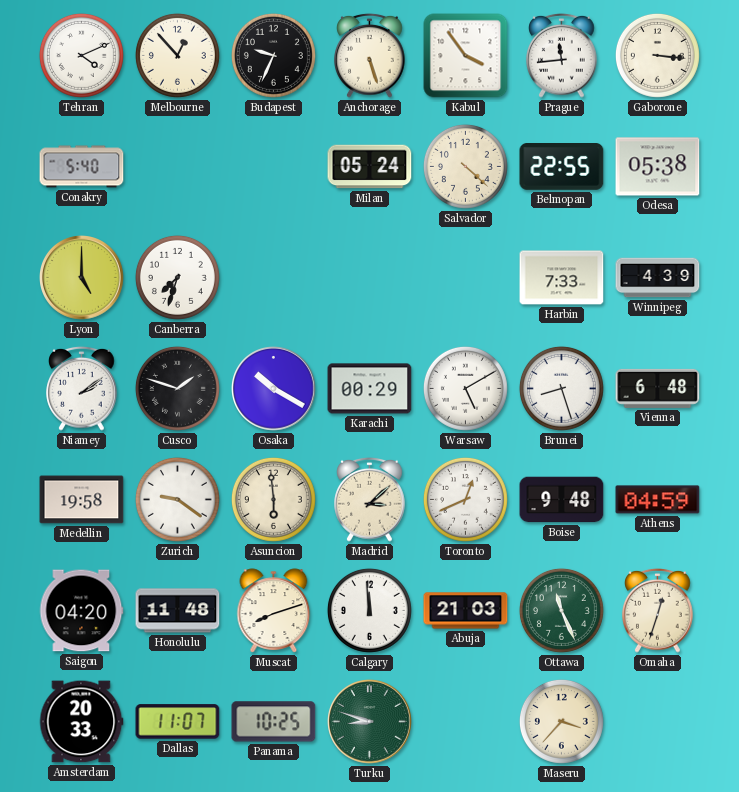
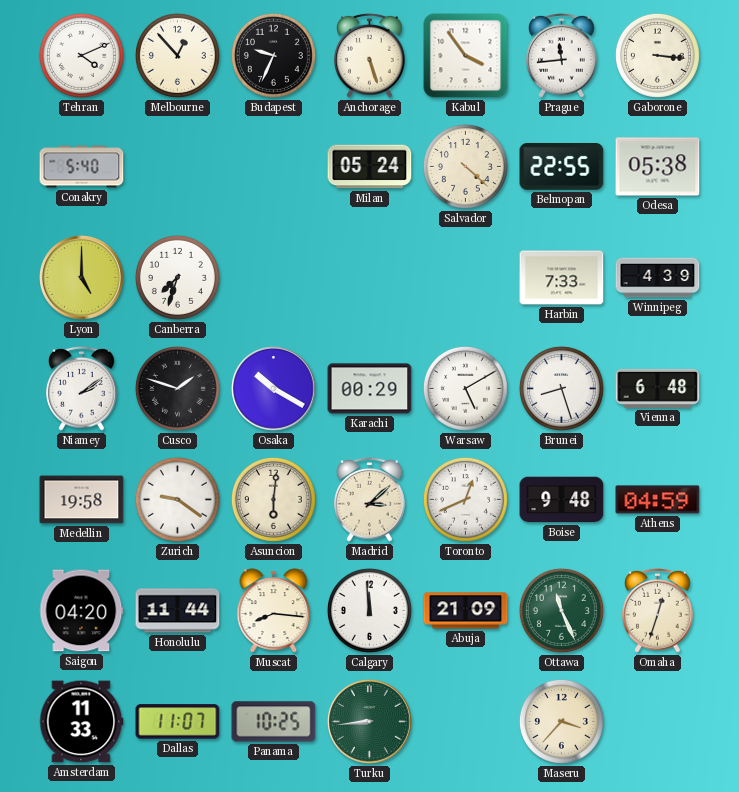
Asuncion: 5:59 -> 6:01
Honolulu: 11:48 -> 11:44
Muscat: 8:12 -> 8:16
Abuja: 21:03 -> 21:09
Amsterdam: 20:33 -> 11:33
Turku: 8:48 -> 8:44
